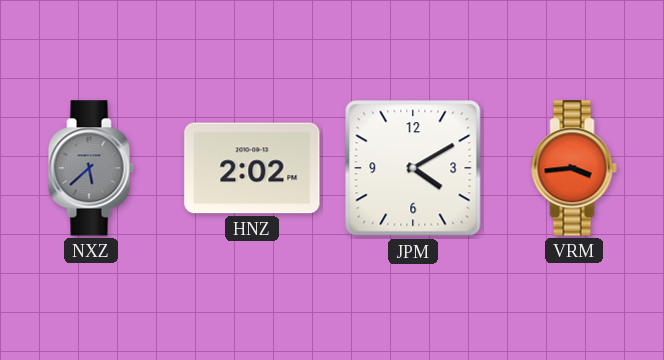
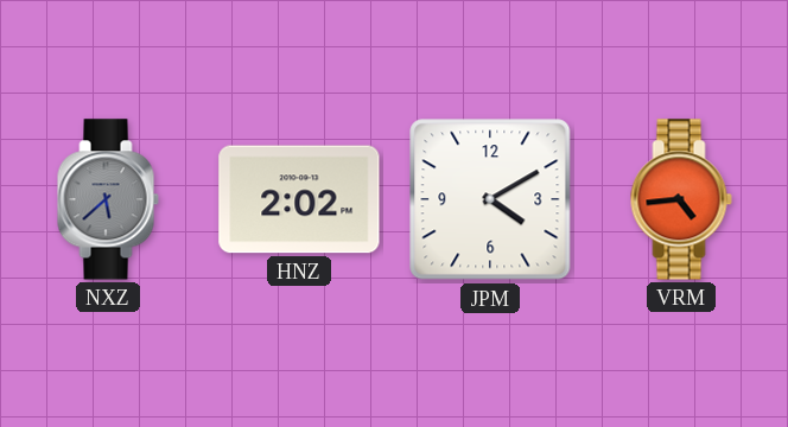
VRM: 3:44 -> 4:44
